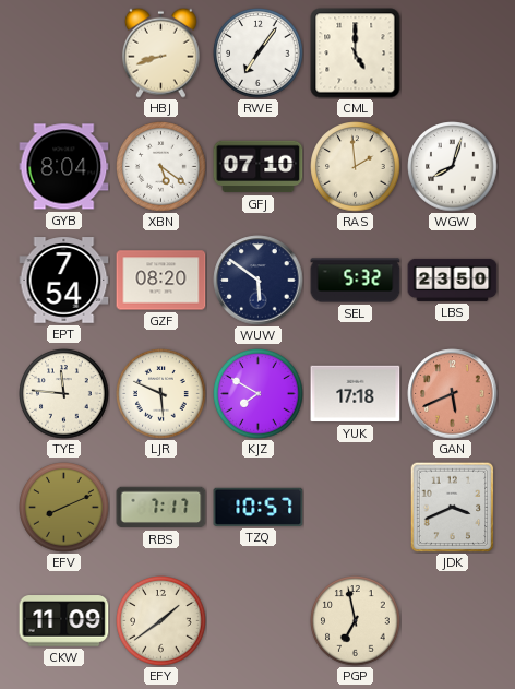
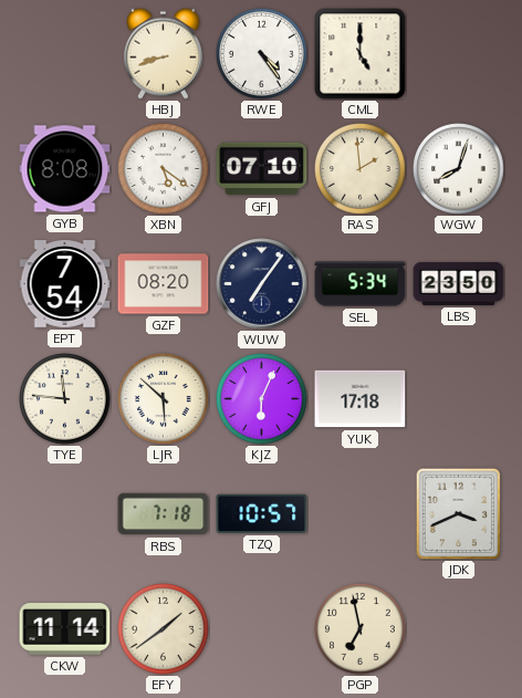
RWE: 7:06 -> 4:24
GYB: 8:04 -> 8:08
WUW: 5:51 -> 7:06
SEL: 5:32 -> 5:34
LJR: 5:49 -> 5:52
KJZ: 7:50 -> 6:04
GAN: 5:41 -> none
EFV: 8:11 -> none
RBS: 7:17 -> 7:18
CKW: 11:09 -> 11:14
